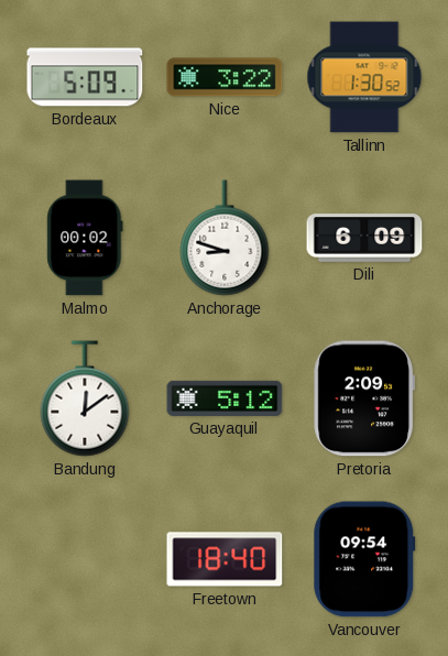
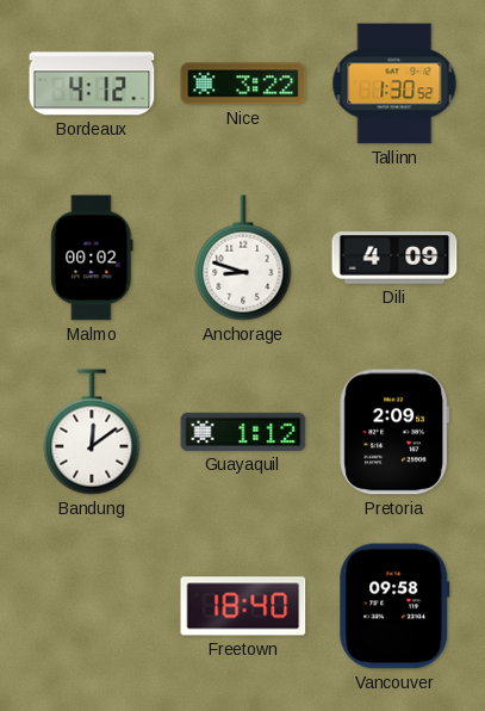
Bordeaux: 5:09 -> 4:12
Dili: 6:09 -> 4:09
Guayaquil: 5:12 -> 1:12
Vancouver: 09:54 -> 09:58
